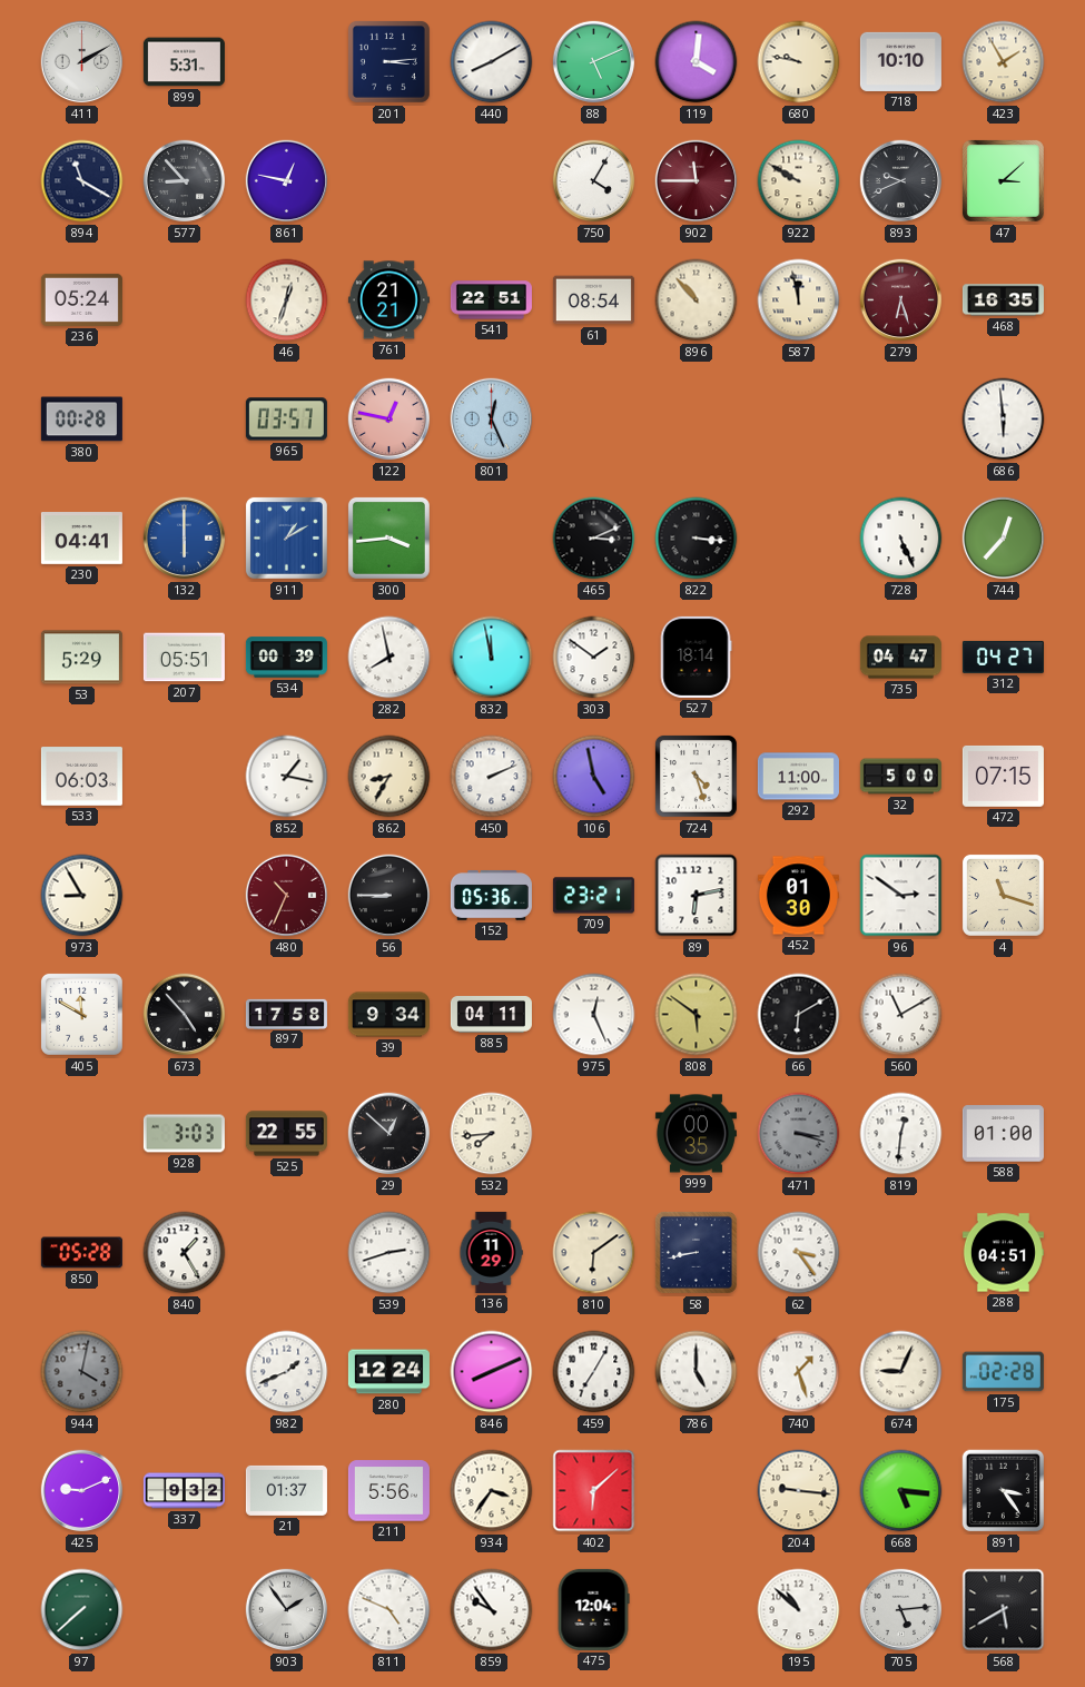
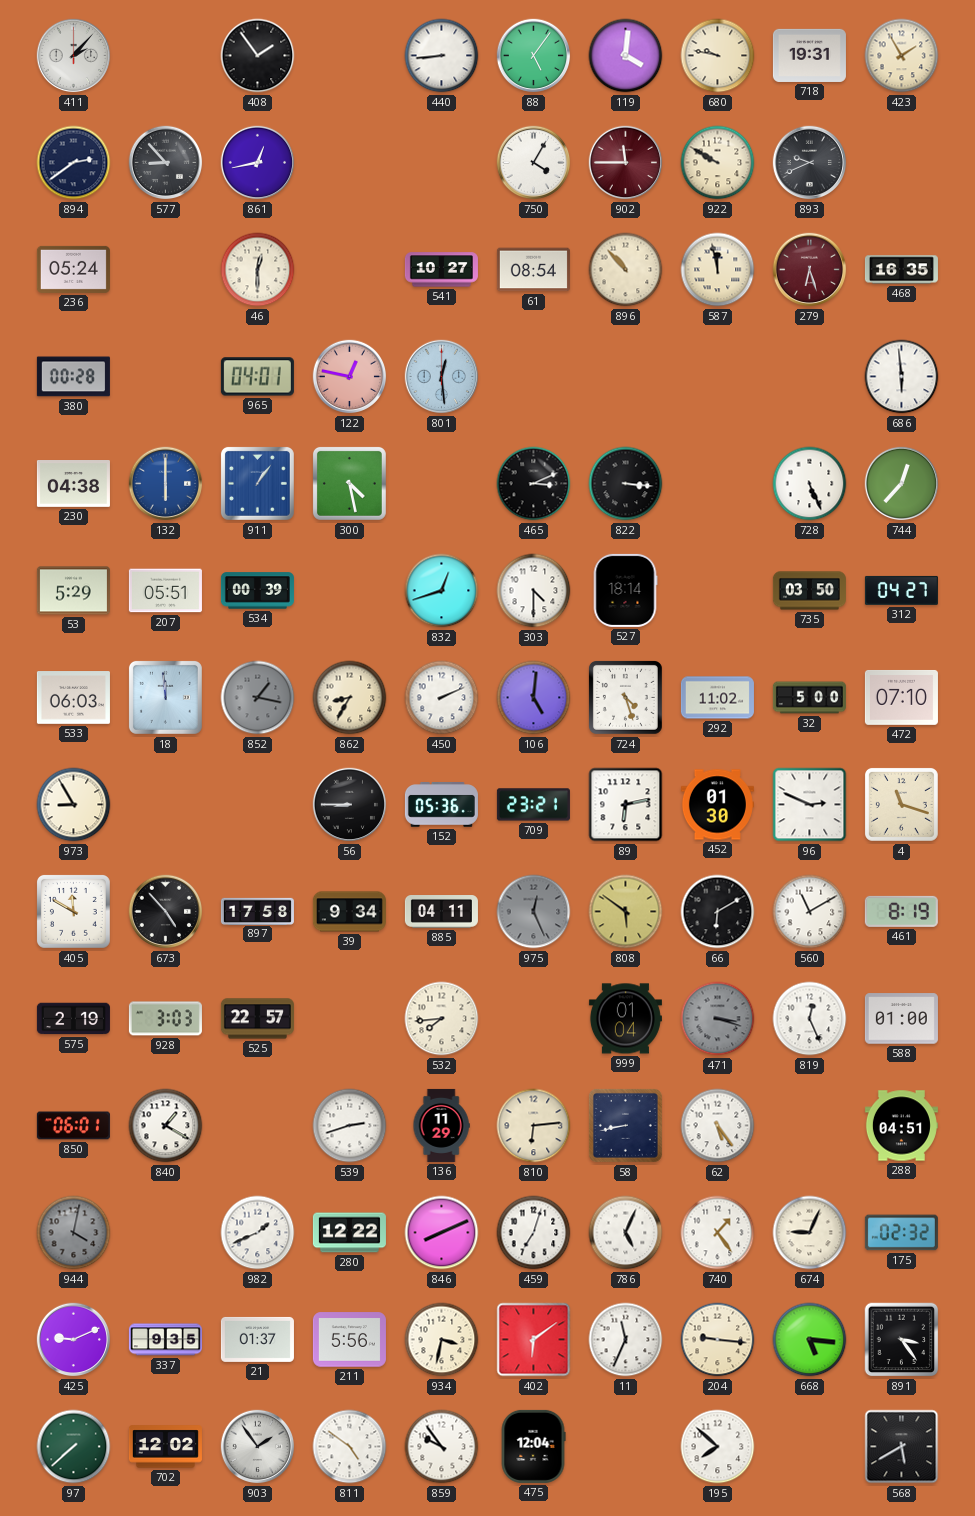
411: 2:10 -> 2:07
899: 5:31 -> none
408: none -> 1:54
201: 3:14 -> none
440: 8:10 -> 8:44
88: 5:11 -> 5:06
718: 10:10 -> 19:31
894: 11:20 -> 2:39
861: 12:47 -> 12:43
47: 3:08 -> none
46: 12:33 -> 12:30
761: 21:21 -> none
541: 22:51 -> 10:27
965: 03:57 -> 04:01
801: 12:26 -> 12:29
230: 04:41 -> 04:38
911: 1:10 -> 1:06
300: 3:44 -> 4:28
282: 7:58 -> none
832: 11:58 -> 12:42
303: 1:51 -> 4:30
735: 04:47 -> 03:50
18: none -> 11:59
852 dial: white -> grey
106: 4:58 -> 5:01
292: 11:00 -> 11:02
472: 07:15 -> 07:10
480: 10:34 -> none
96: 2:51 -> 2:49
975 dial: white -> grey
461: none -> 8:19
575: none -> 2:19
525: 22:55 -> 22:57
29: 12:52 -> none
999: 00:35 -> 01:04
819: 12:31 -> 12:26
850: 05:28 -> 06:01
840: 1:25 -> 1:20
810: 6:09 -> 6:14
62: 3:24 -> 5:24
280: 12:24 -> 12:22
459: 7:05 -> 7:03
786: 5:00 -> 5:04
740: 1:27 -> 1:24
175: 02:28 -> 02:32
337: 9:32 -> 9:35
934: 3:36 -> 3:32
402: 6:08 -> 6:09
11: none -> 11:34
702: none -> 12:02
811: 4:49 -> 4:51
195: 10:52 -> 7:52
705: 5:14 -> none
